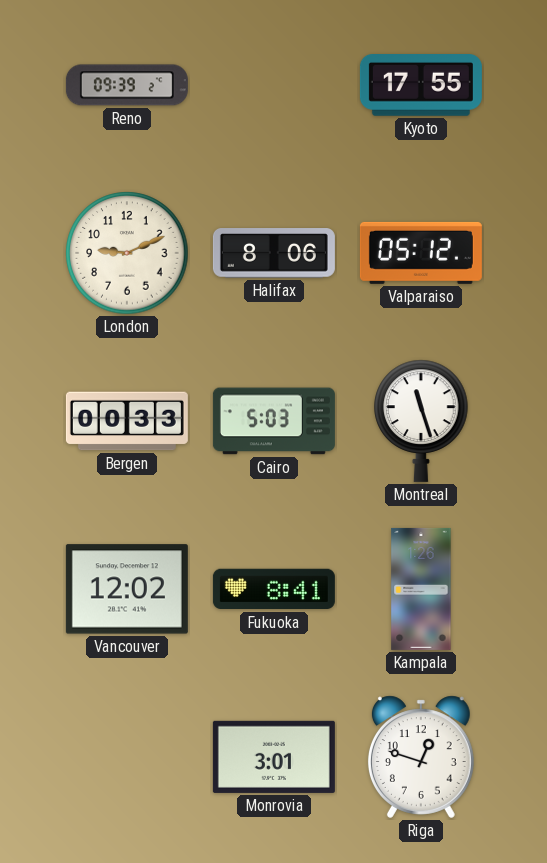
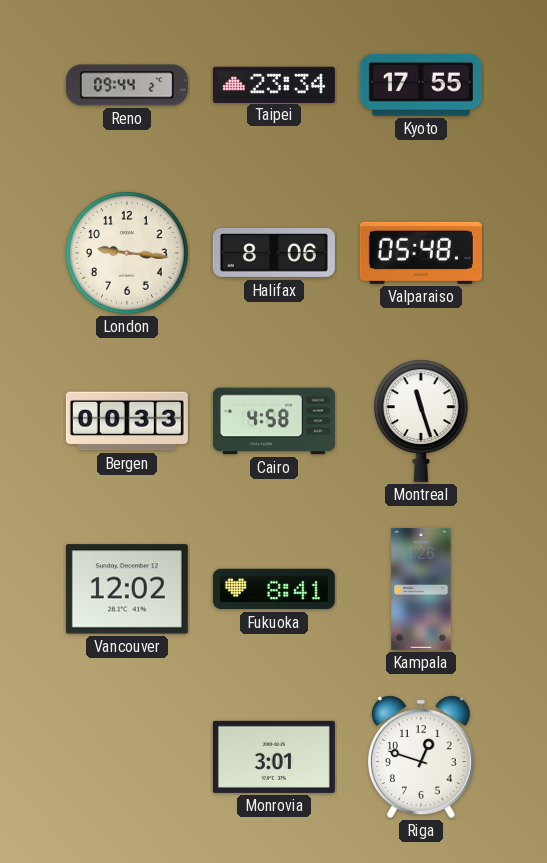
Reno: 09:39 -> 09:44
Taipei: none -> 23:34
London: 9:11 -> 9:16
Valparaiso: 05:12 -> 05:48
Cairo: 5:03 -> 4:58
